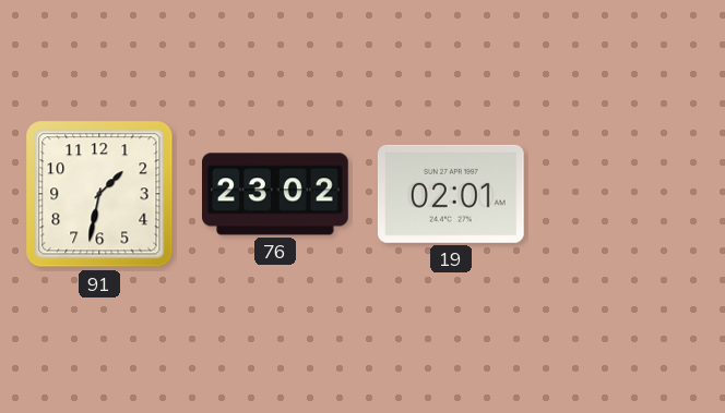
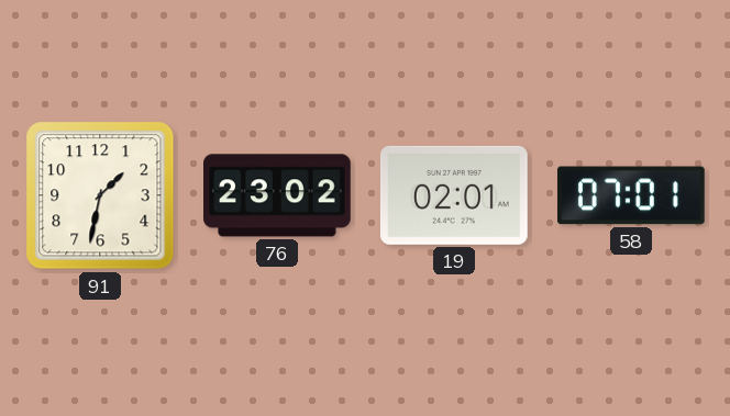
58: none -> 07:01
